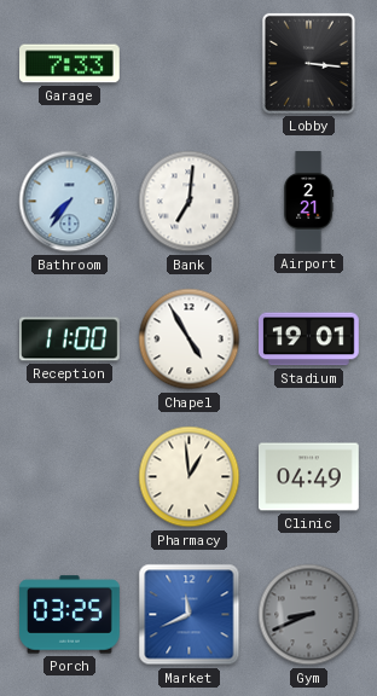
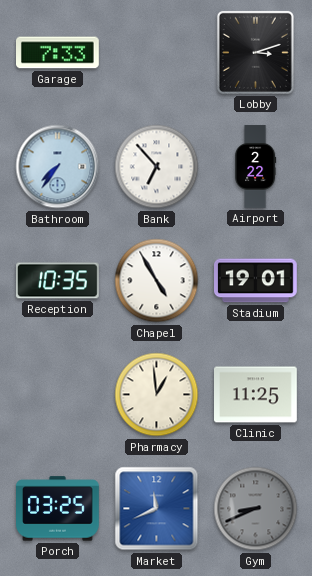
Lobby: 3:16 -> 3:12
Bank: 7:01 -> 6:53
Airport: 2:21 -> 2:22
Reception: 11:00 -> 10:35
Clinic: 04:49 -> 11:25
